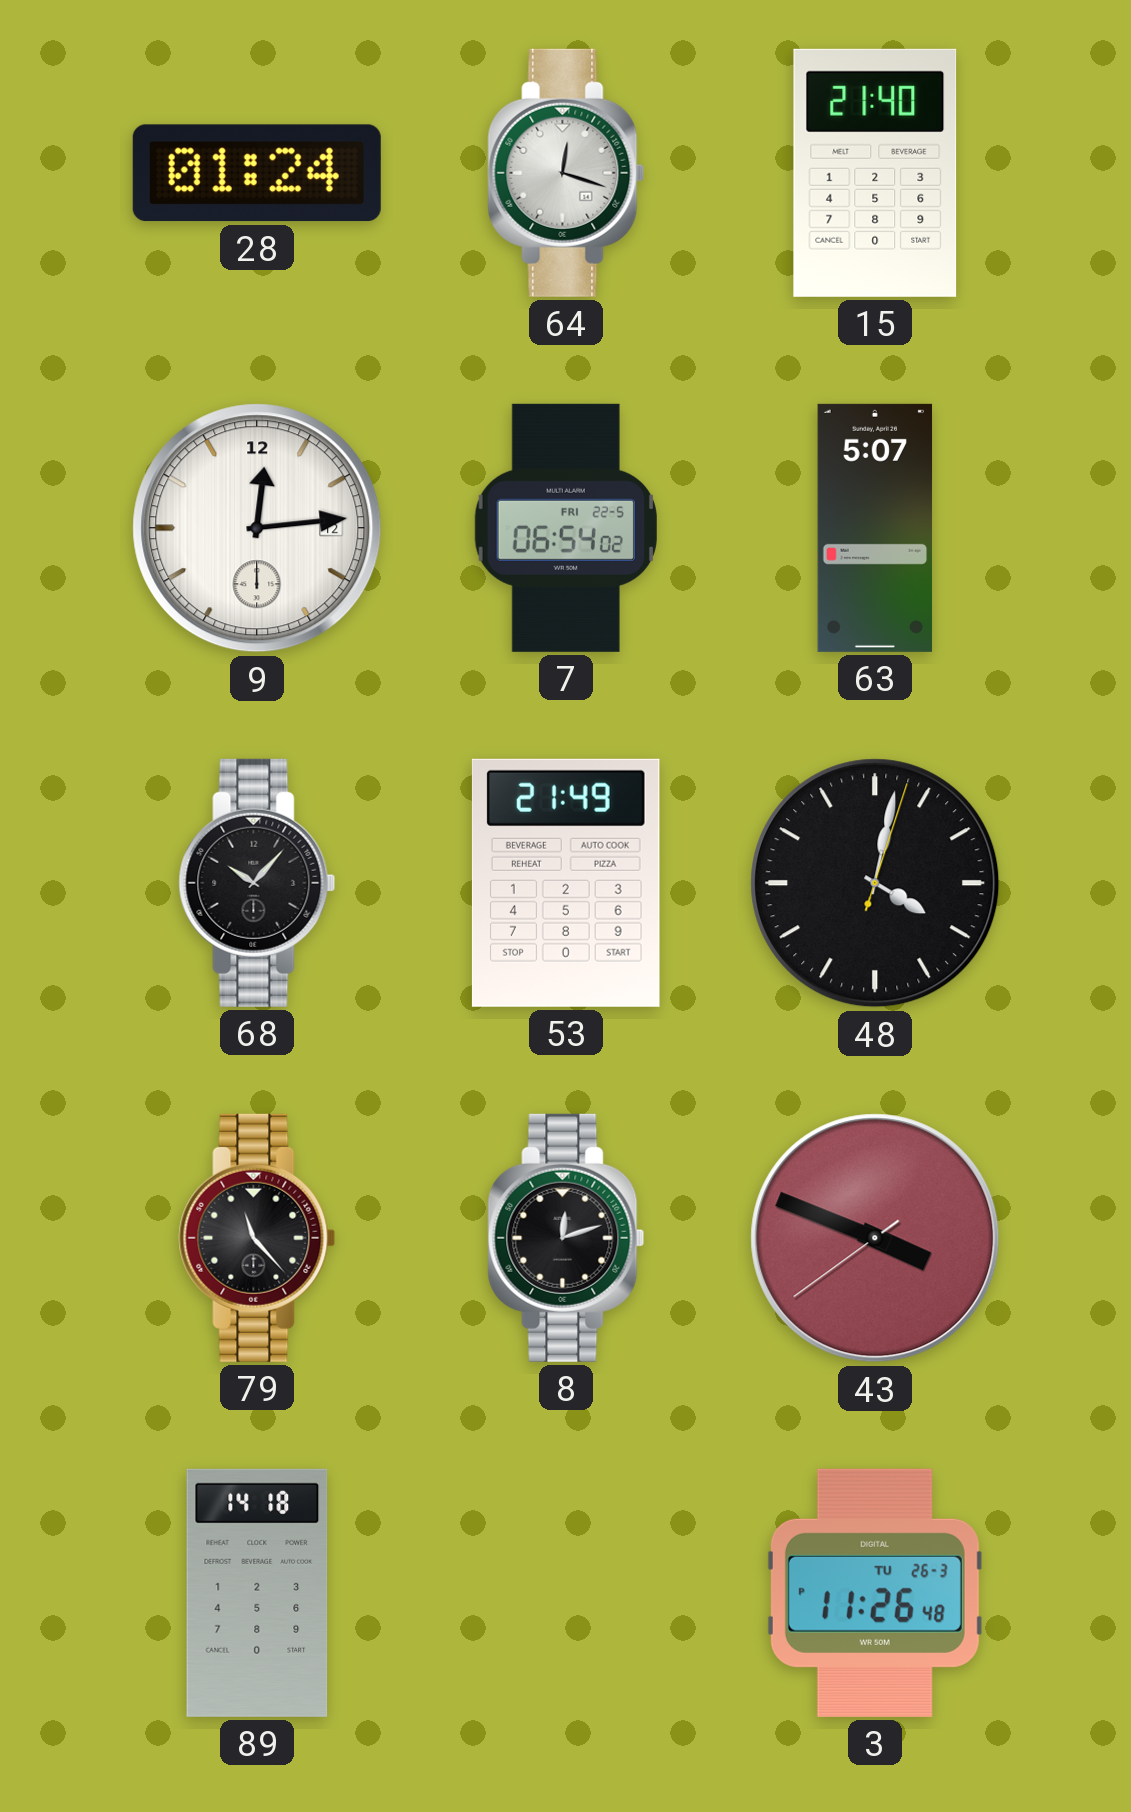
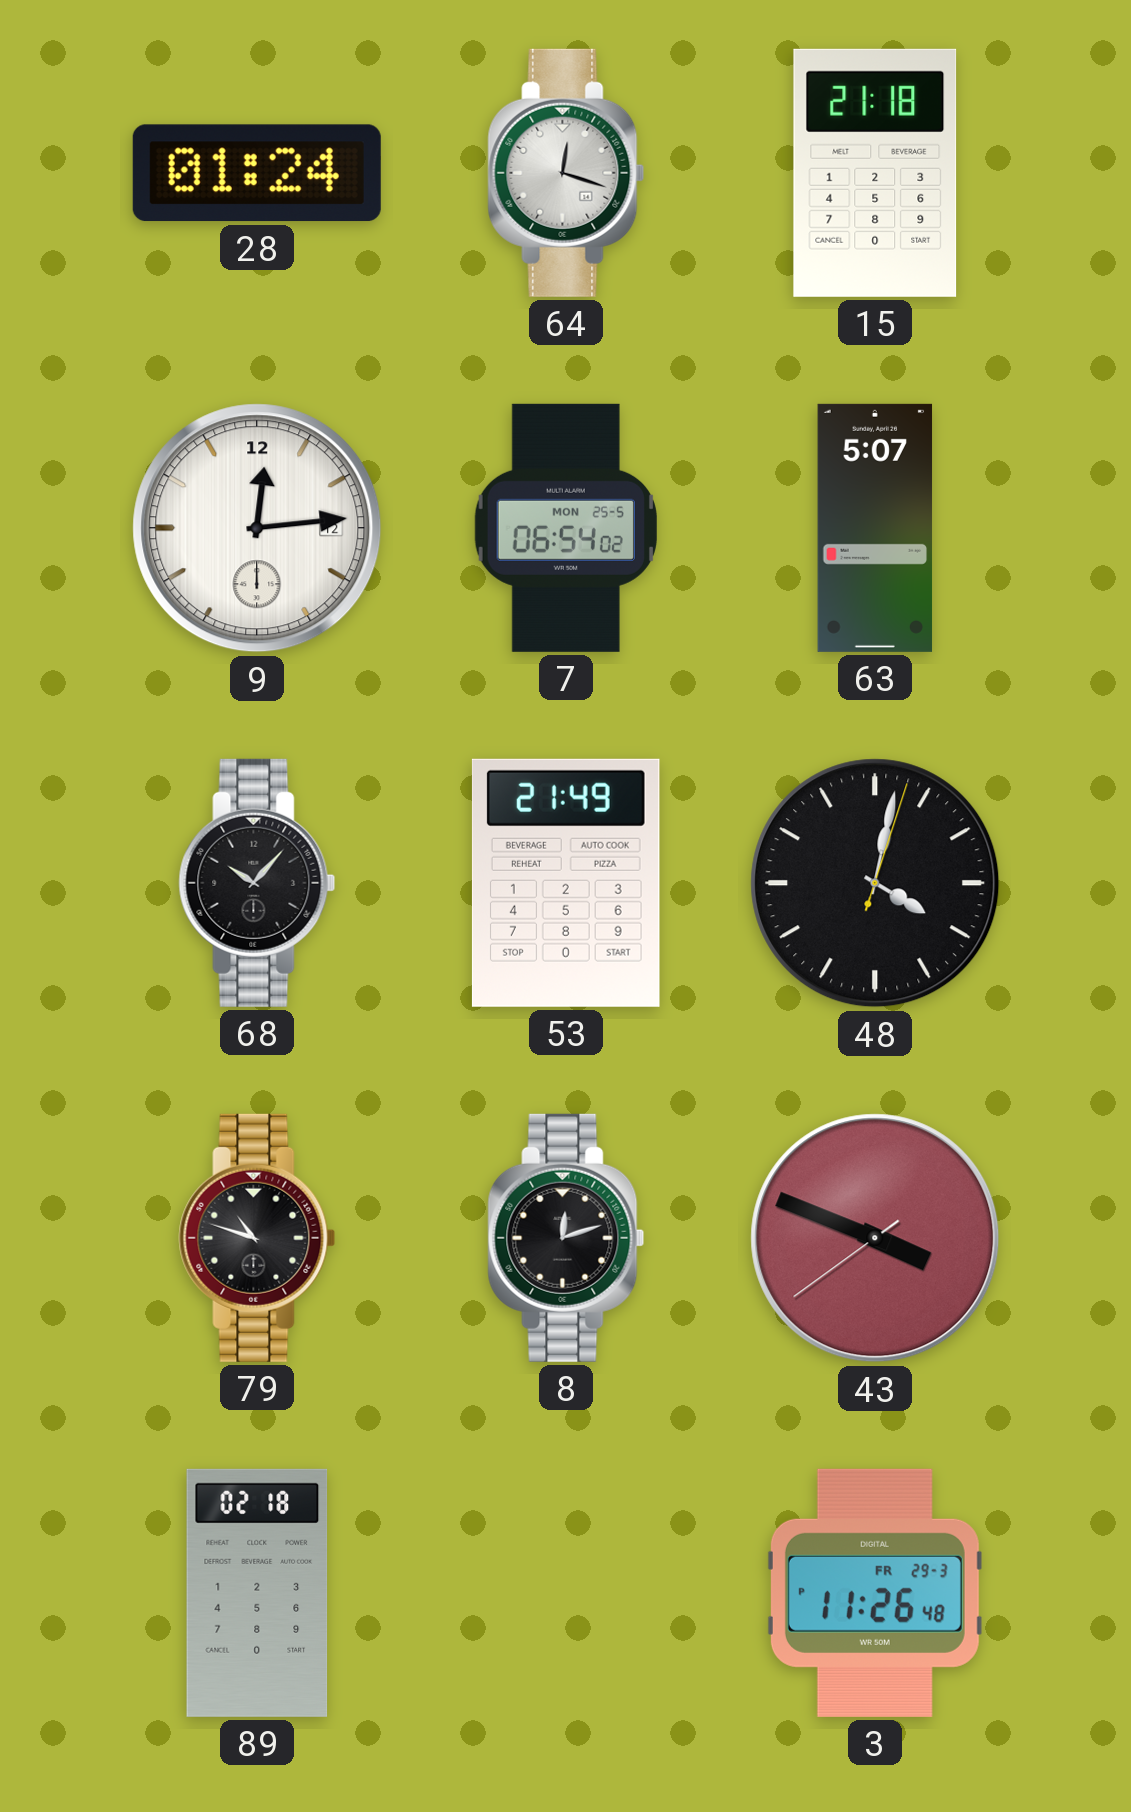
15: 21:40 -> 21:18
7 date: FRI 22-5 -> MON 25-5
79: 11:23 -> 10:48
89: 14:18 -> 02:18
3 date: TU 26-3 -> FR 29-3
